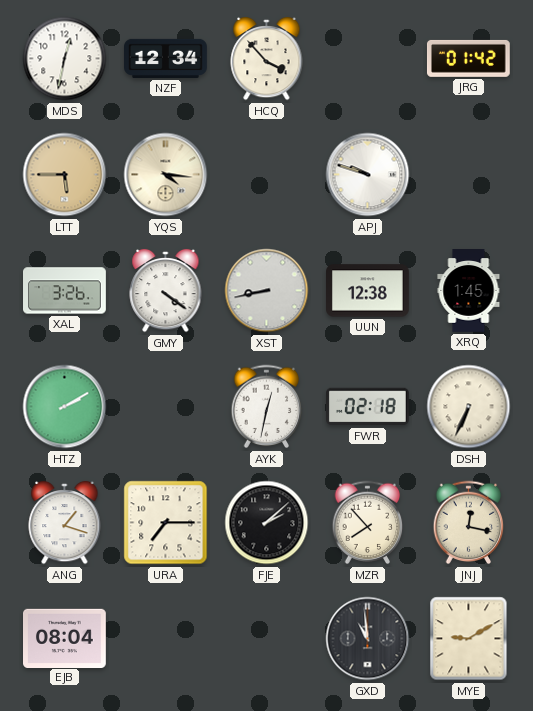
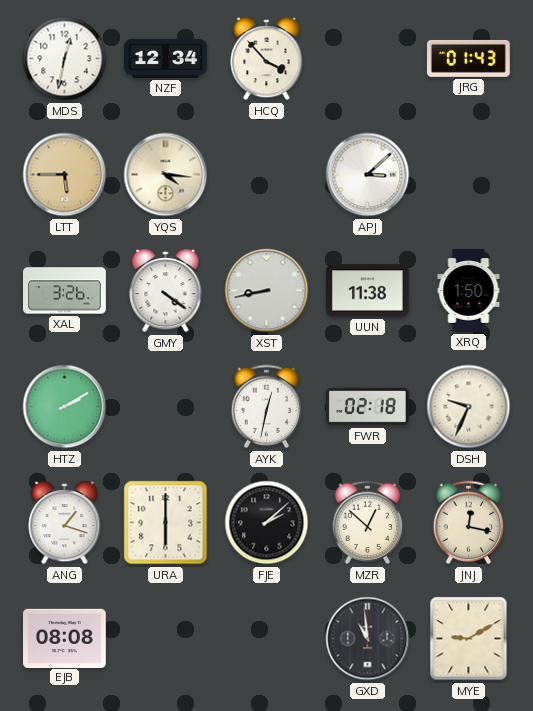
JRG: 01:42 -> 01:43
APJ: 9:48 -> 3:08
UUN: 12:38 -> 11:38
XRQ: 1:45 -> 1:50
DSH: 6:34 -> 9:34
URA: 7:15 -> 6:00
MZR: 7:53 -> 12:52
EJB: 08:04 -> 08:08
